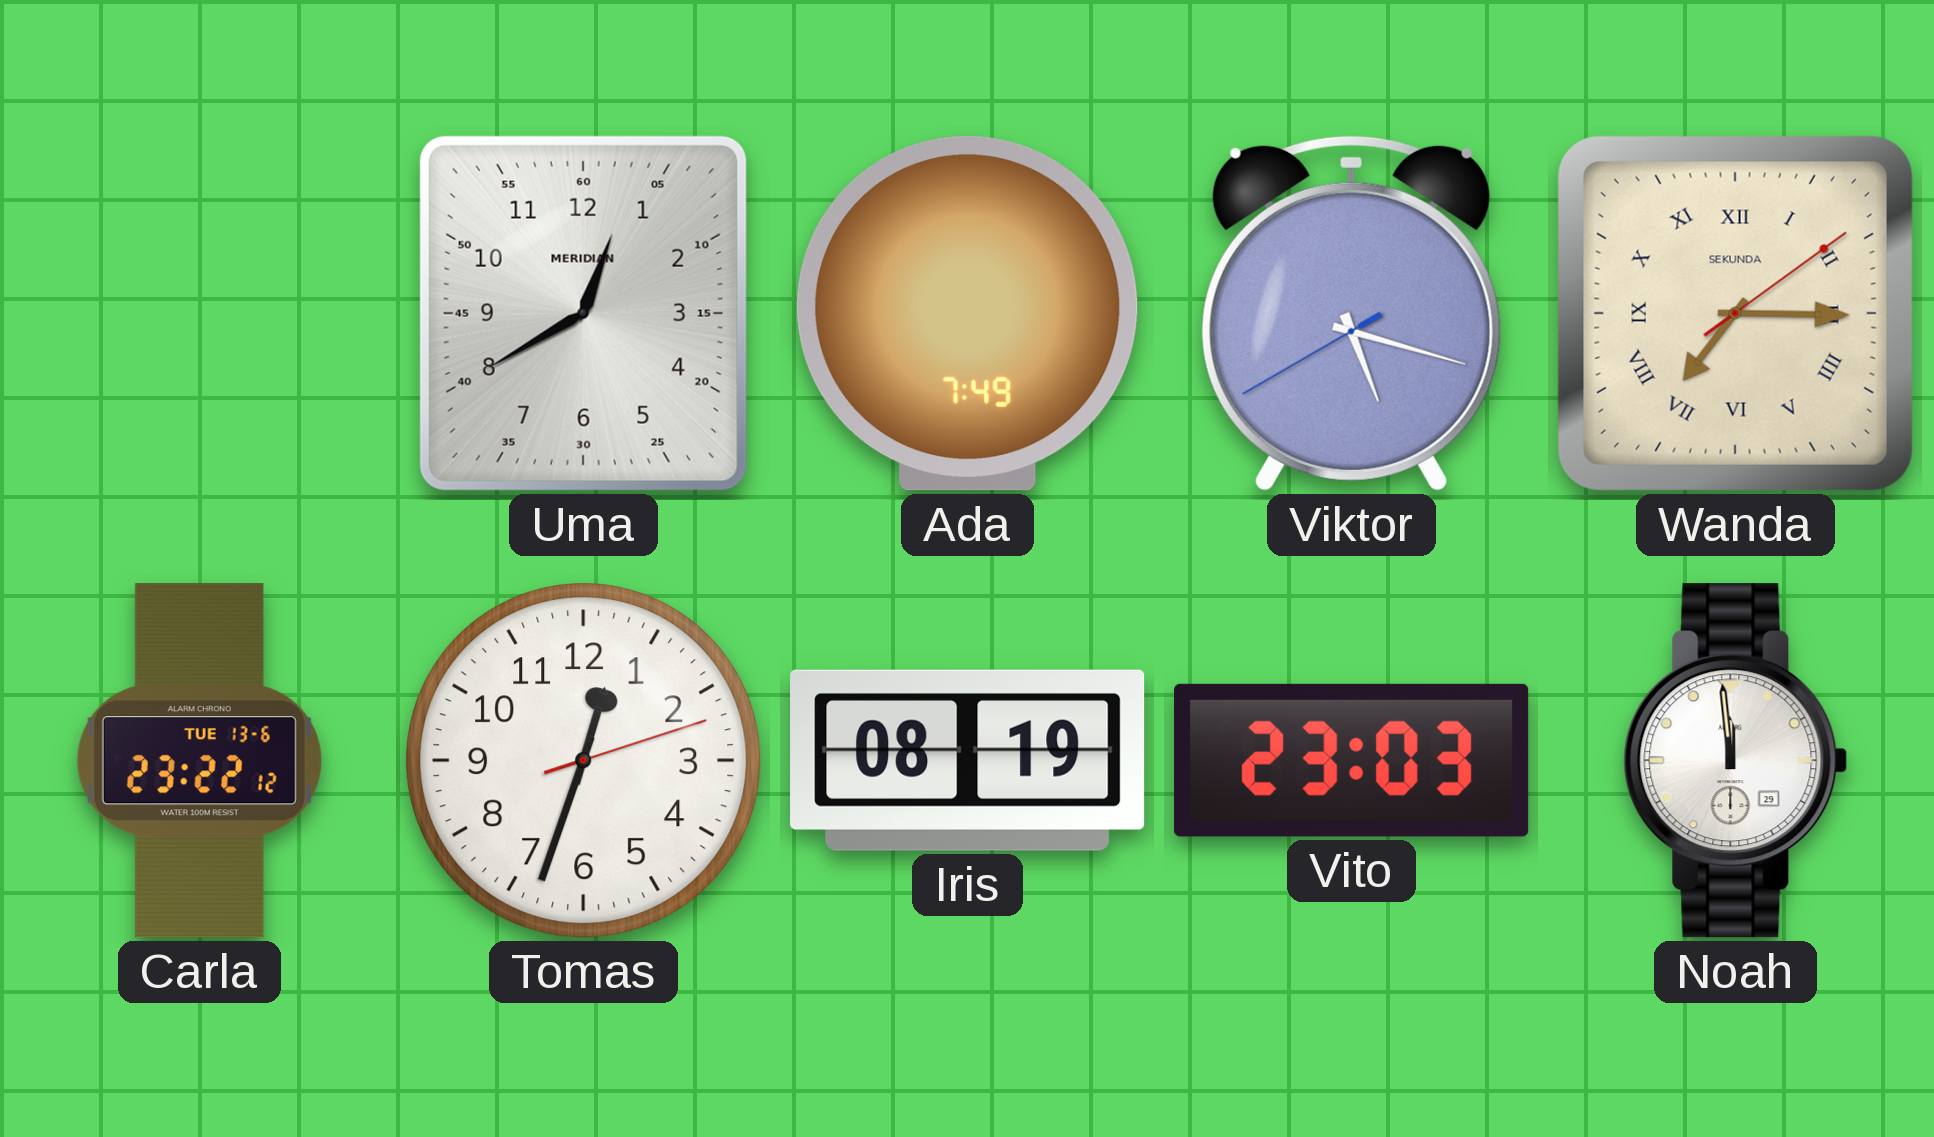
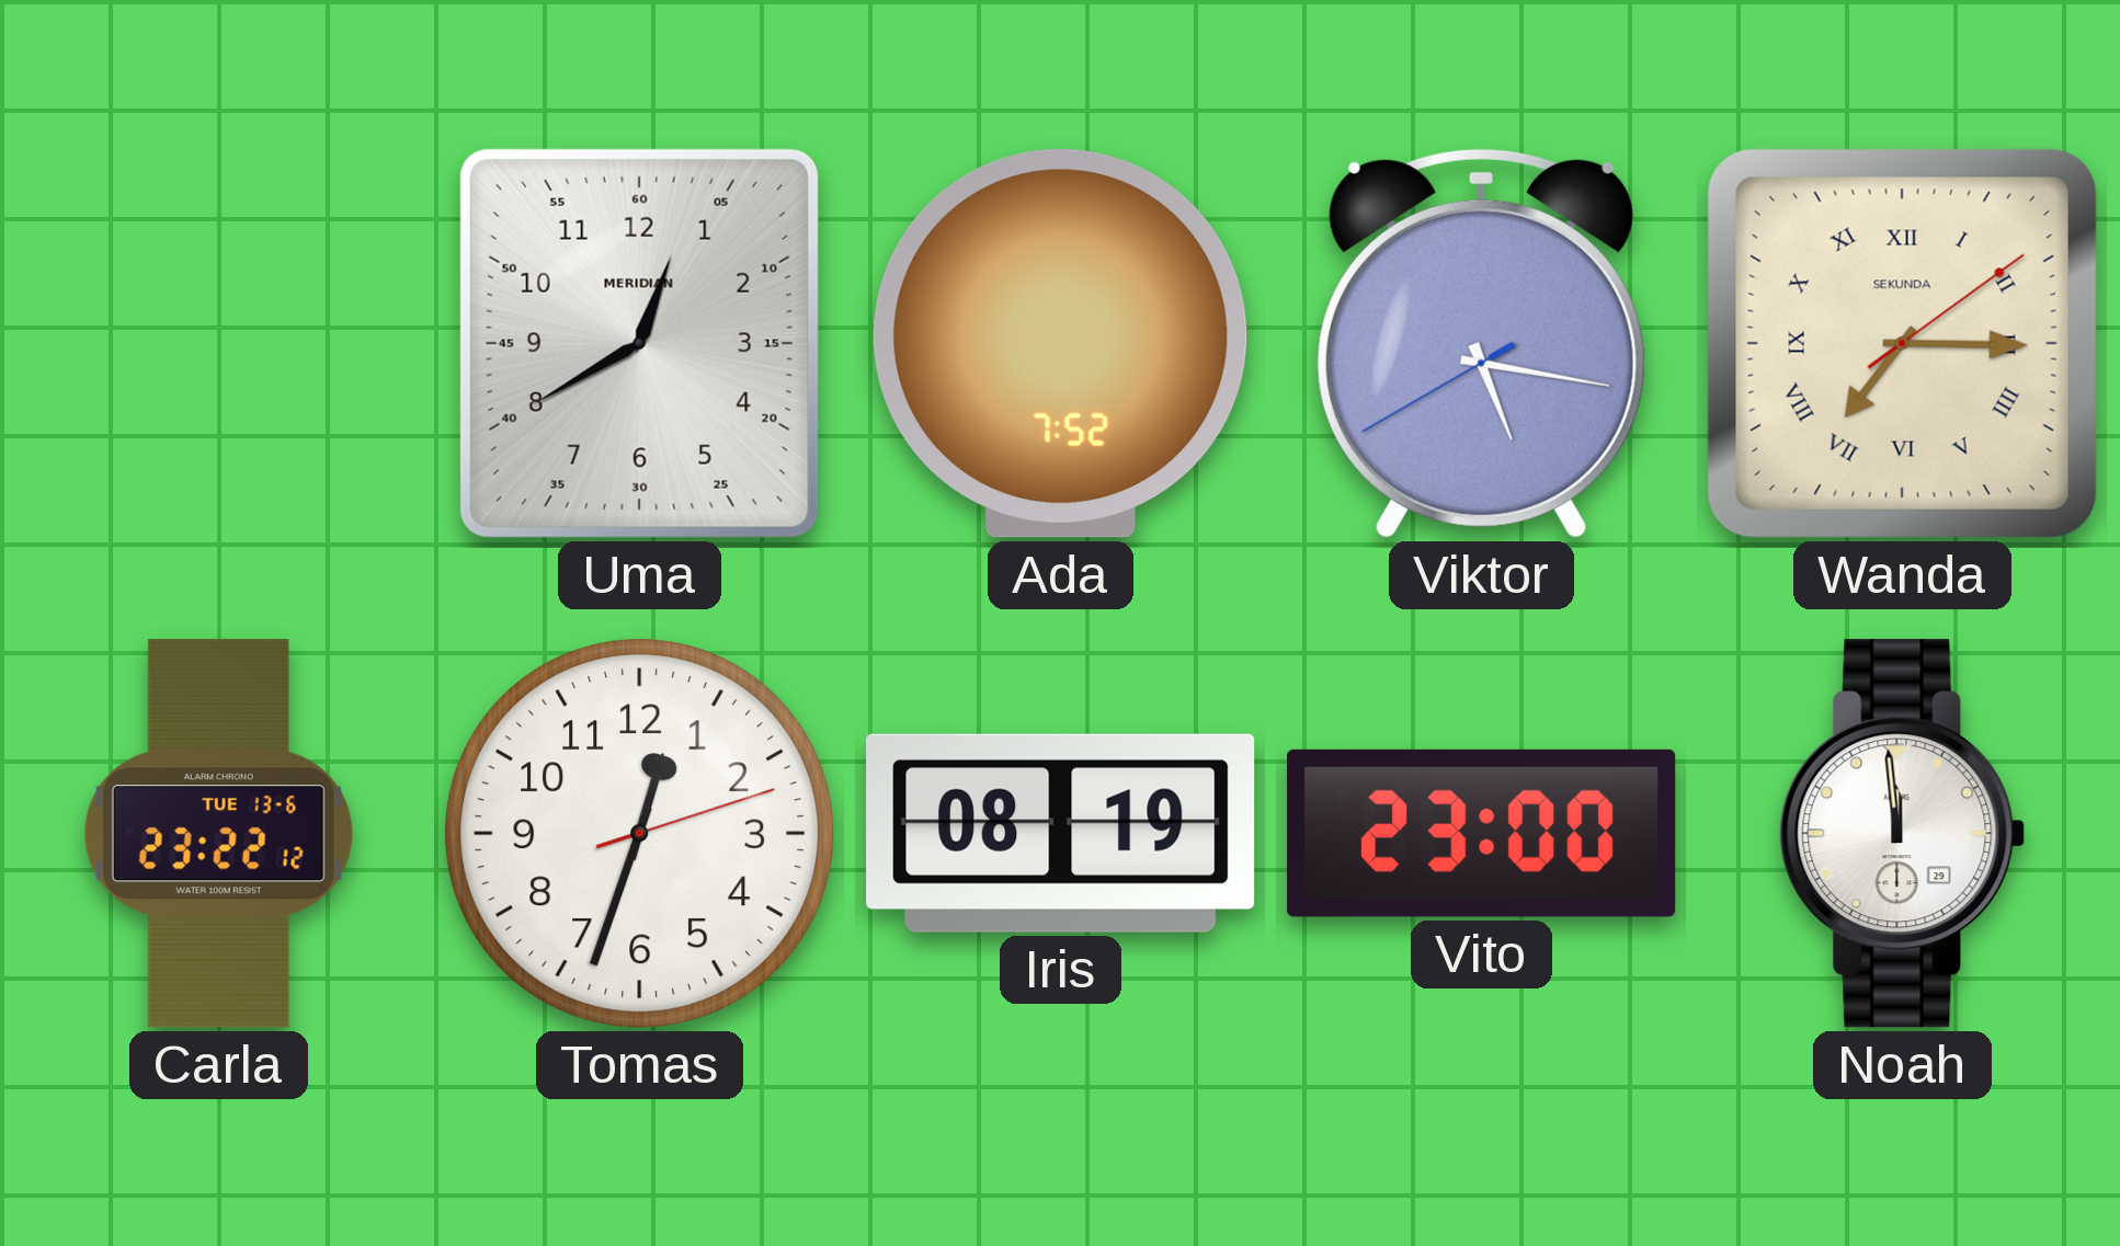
Ada: 7:49 -> 7:52
Viktor: 5:17 -> 5:16
Vito: 23:03 -> 23:00
